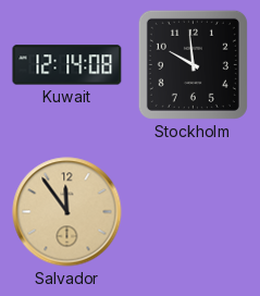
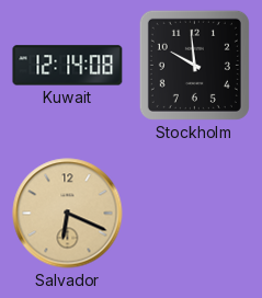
Salvador: 11:54 -> 6:19
